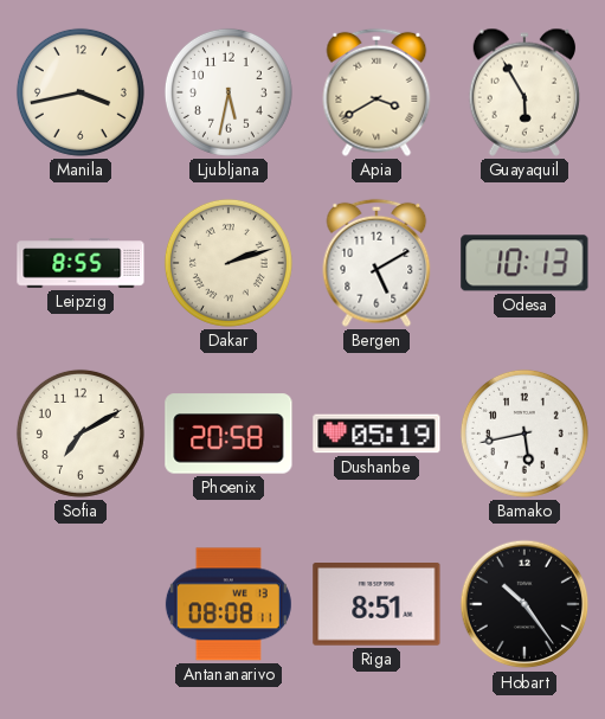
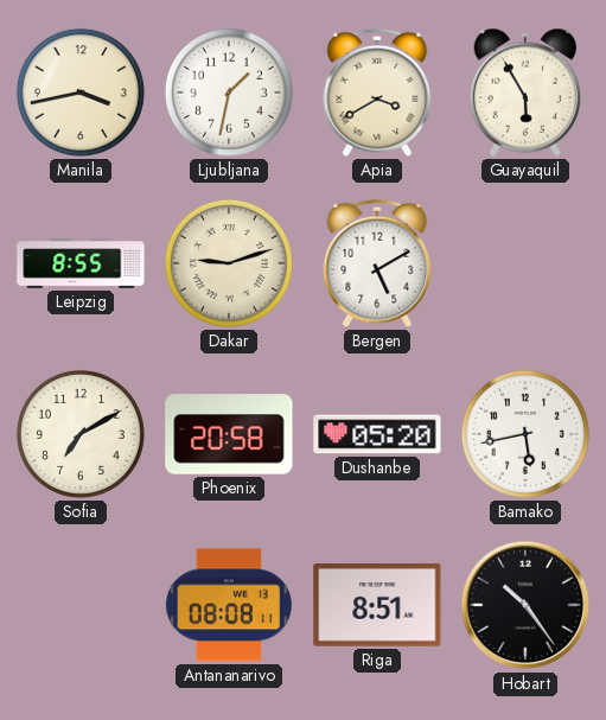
Ljubljana: 5:32 -> 1:32
Dakar: 2:12 -> 9:12
Odesa: 10:13 -> none
Dushanbe: 05:19 -> 05:20
